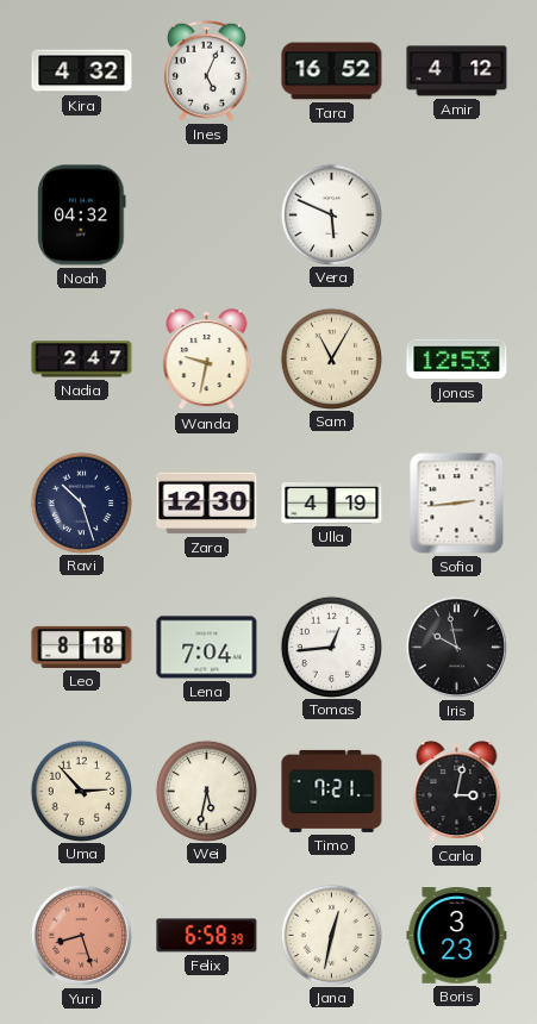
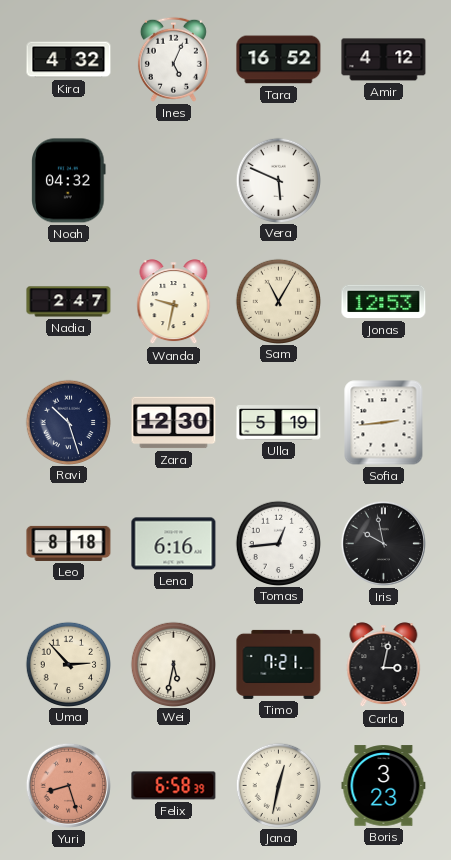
Ulla: 4:19 -> 5:19
Lena: 7:04 -> 6:16
